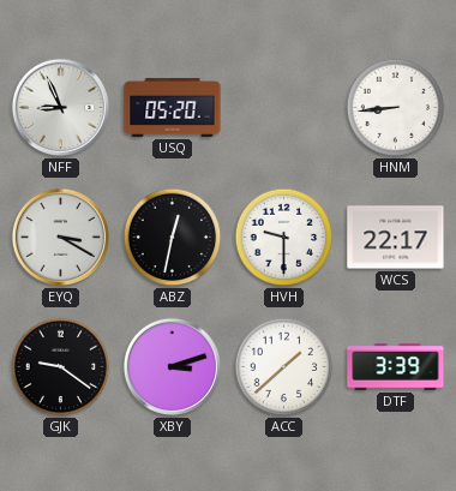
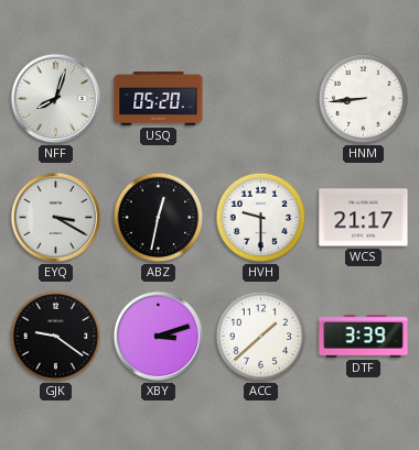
NFF: 8:56 -> 8:03
WCS: 22:17 -> 21:17
